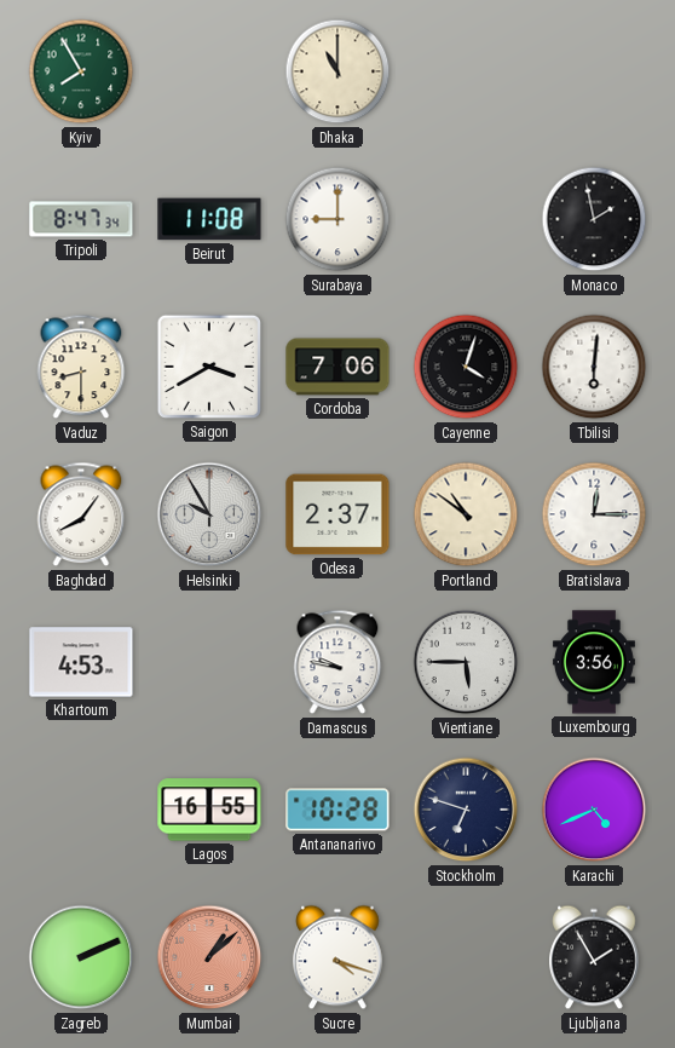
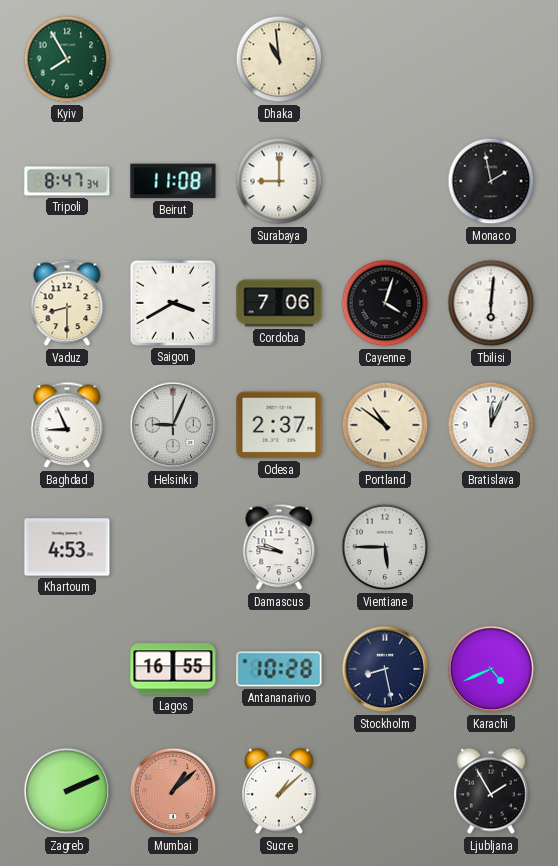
Dhaka: 11:00 -> 10:59
Baghdad: 8:06 -> 8:56
Helsinki: 9:55 -> 9:04
Bratislava: 12:15 -> 12:04
Luxembourg: 3:56 -> none
Stockholm: 6:48 -> 8:28
Sucre: 4:18 -> 1:08
